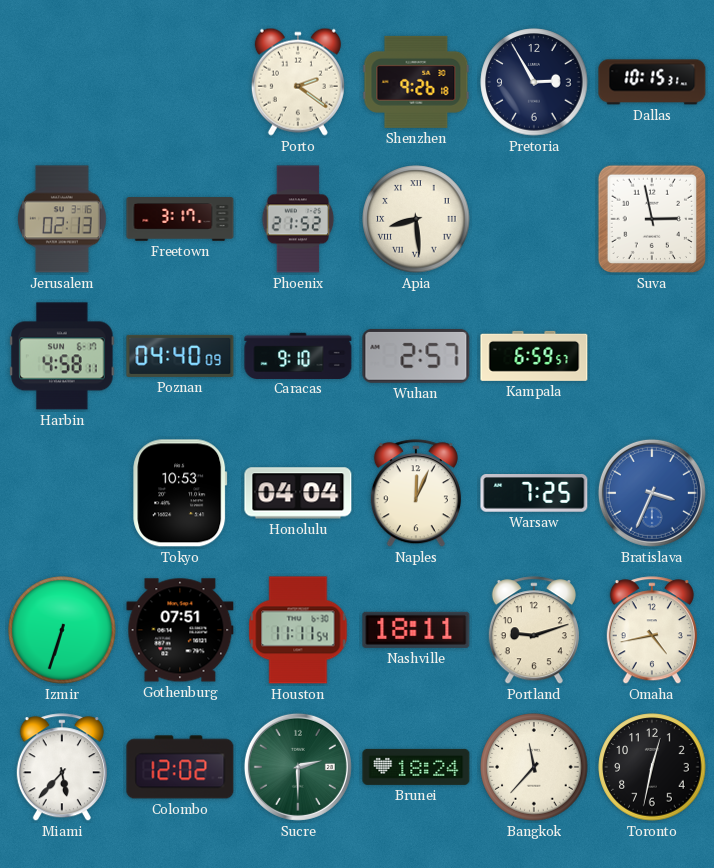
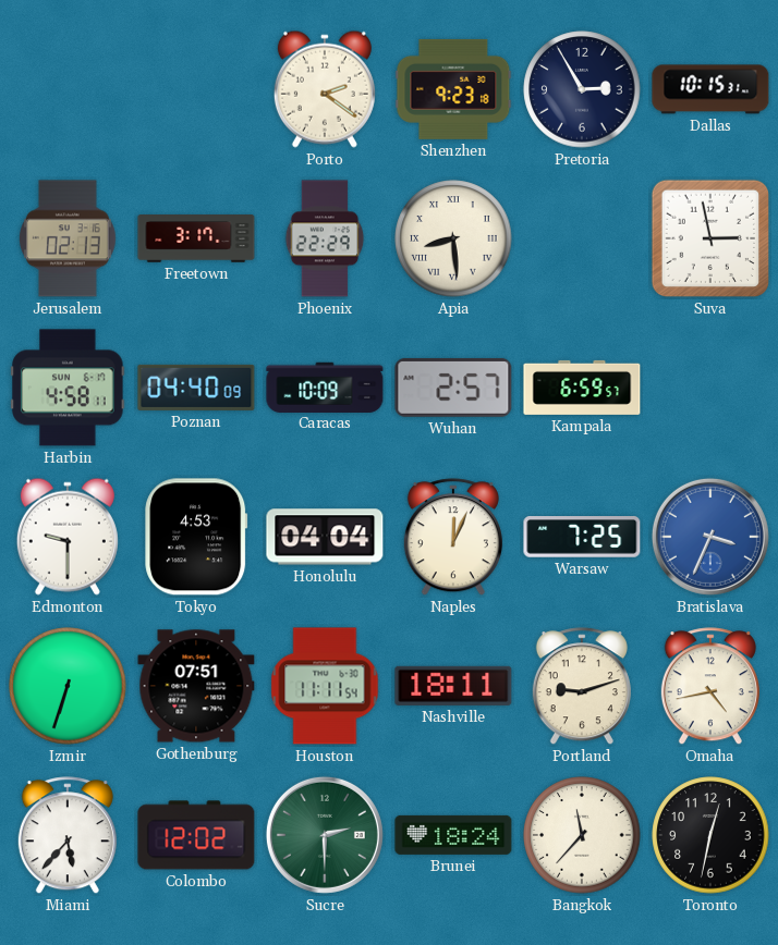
Shenzhen: 9:26 -> 9:23
Phoenix: 21:52 -> 22:29
Caracas: 9:10 -> 10:09
Edmonton: none -> 9:30
Tokyo: 10:53 -> 4:53
